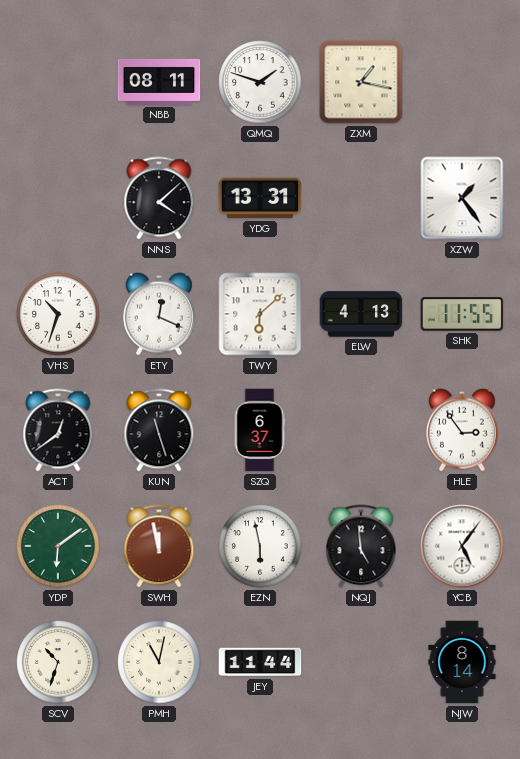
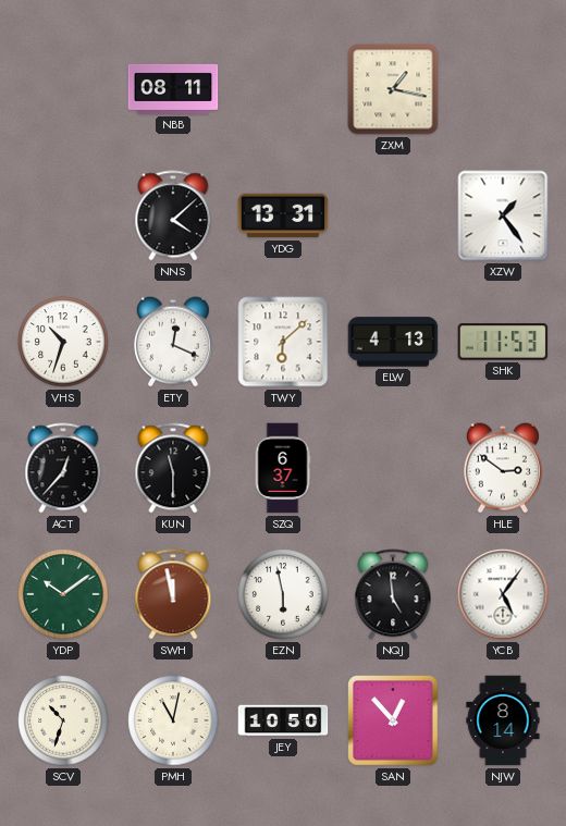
QMQ: 1:48 -> none
SHK: 11:55 -> 11:53
ACT: 12:39 -> 12:37
KUN: 11:27 -> 11:30
HLE: 2:54 -> 2:51
YDP: 6:09 -> 10:09
JEY: 11:44 -> 10:50
SAN: none -> 12:53
